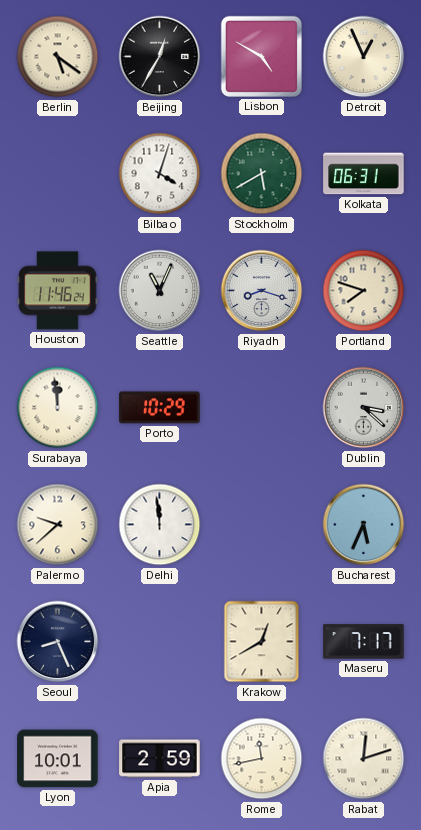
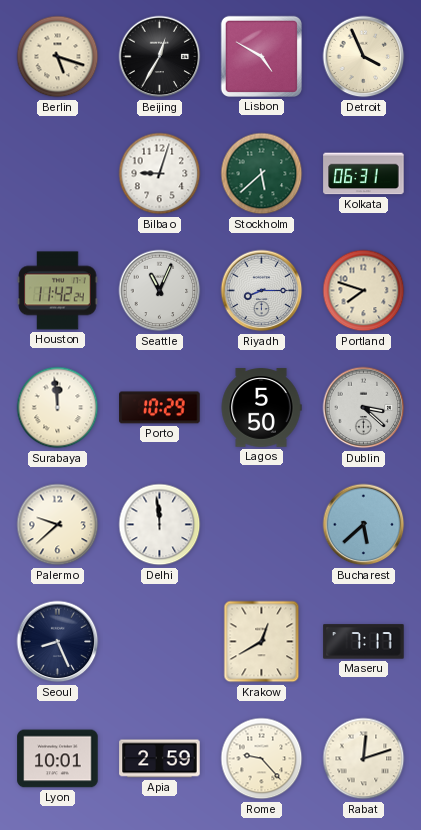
Berlin: 5:21 -> 5:18
Detroit: 12:56 -> 3:56
Bilbao: 4:03 -> 9:03
Stockholm: 5:40 -> 5:38
Houston: 11:46 -> 11:42
Riyadh: 8:18 -> 8:15
Lagos: none -> 5:50
Bucharest: 5:34 -> 5:38
Rome: 11:43 -> 9:23
